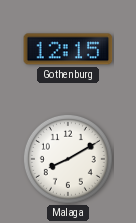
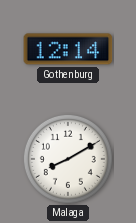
Gothenburg: 12:15 -> 12:14
